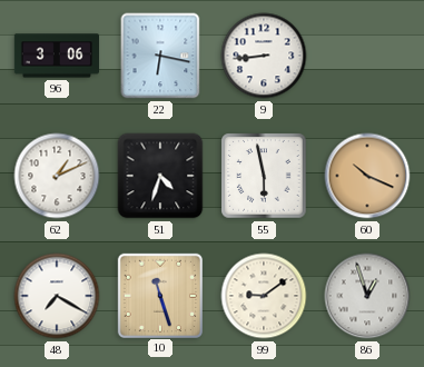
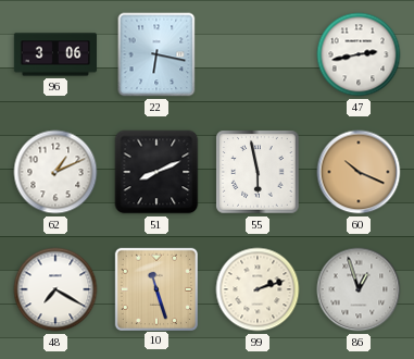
9: 8:44 -> none
47: none -> 2:43
51: 4:33 -> 8:11
99: 9:09 -> 2:12
